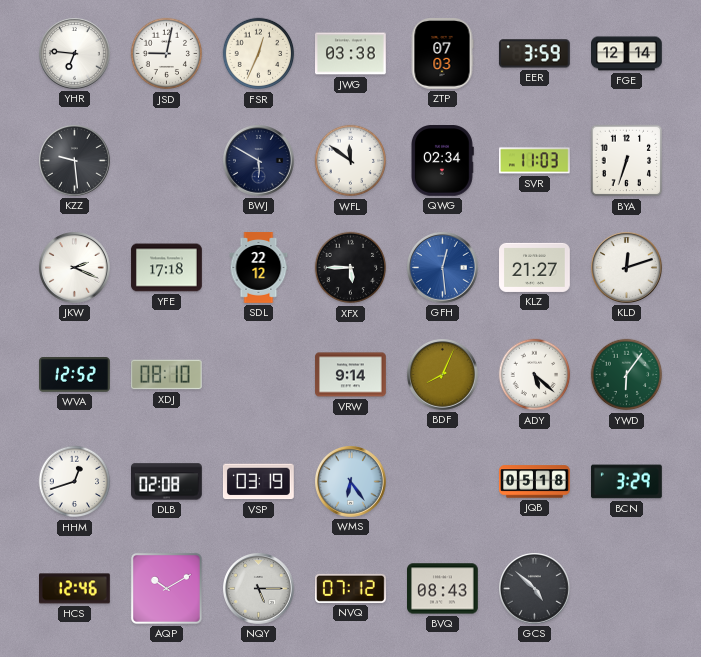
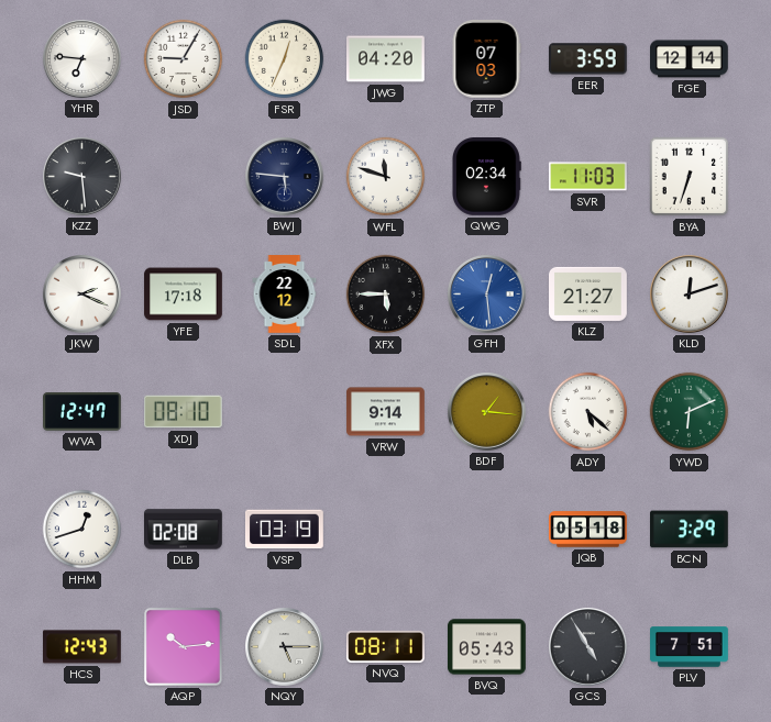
JSD: 9:02 -> 9:05
JWG: 03:38 -> 04:20
BWJ: 5:50 -> 5:46
WFL: 11:51 -> 11:48
WVA: 12:52 -> 12:47
BDF: 8:04 -> 1:16
YWD: 6:06 -> 6:11
WMS: 6:24 -> none
HCS: 12:46 -> 12:43
AQP: 10:10 -> 10:14
NVQ: 07:12 -> 08:11
BVQ: 08:43 -> 05:43
GCS: 4:52 -> 4:55
PLV: none -> 7:51
